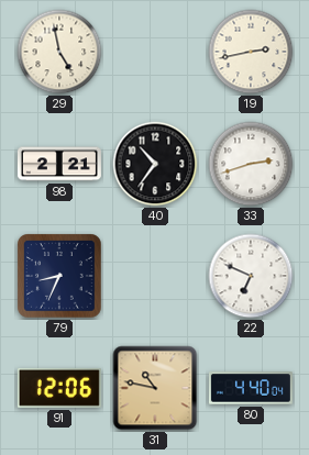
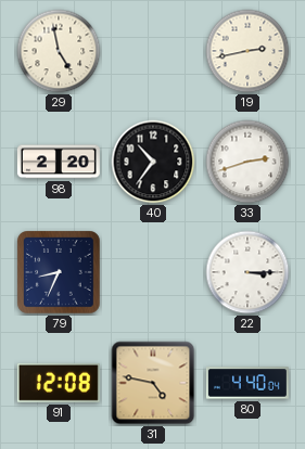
98: 2:21 -> 2:20
22: 6:49 -> 3:15
91: 12:06 -> 12:08
31: 10:47 -> 4:47
